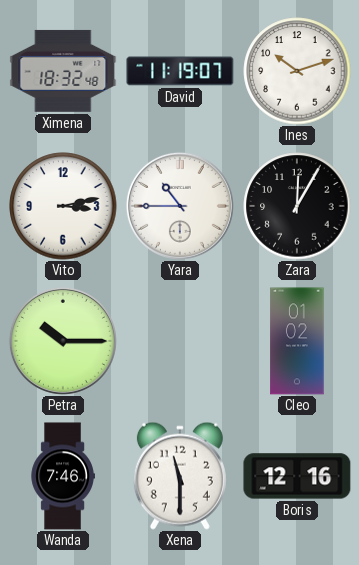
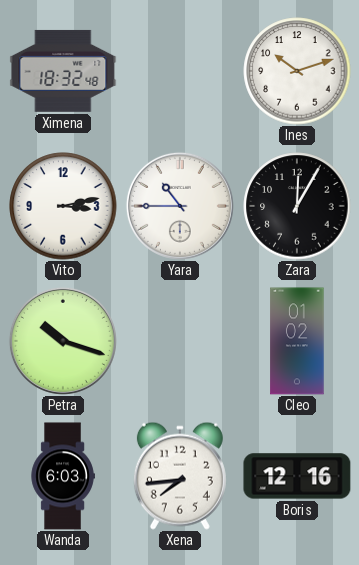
David: 11:19 -> none
Petra: 10:15 -> 10:18
Wanda: 7:46 -> 6:03
Xena: 11:30 -> 7:44
